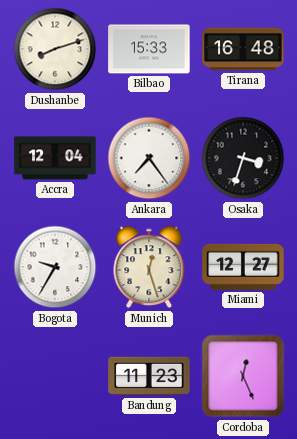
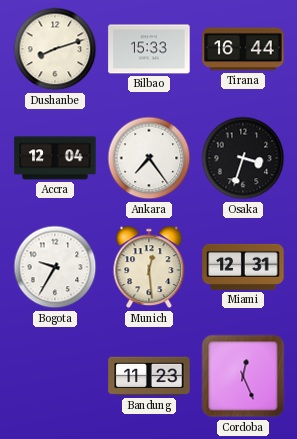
Tirana: 16:48 -> 16:44
Munich: 12:27 -> 12:29
Miami: 12:27 -> 12:31
